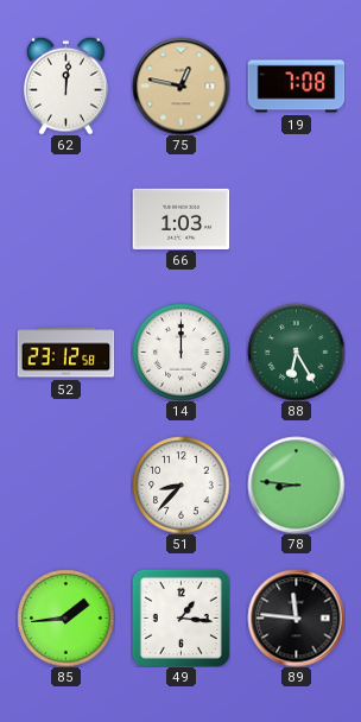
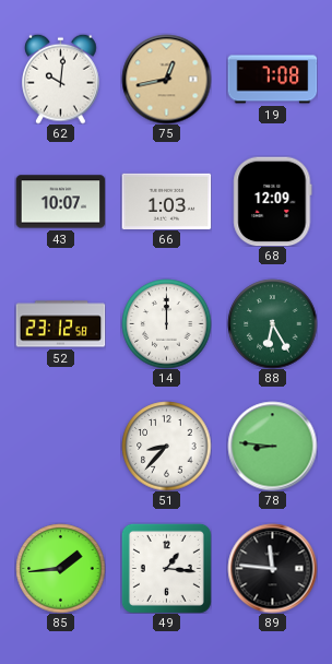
62: 12:01 -> 10:01
75: 12:47 -> 12:43
43: none -> 10:07
68: none -> 12:09
